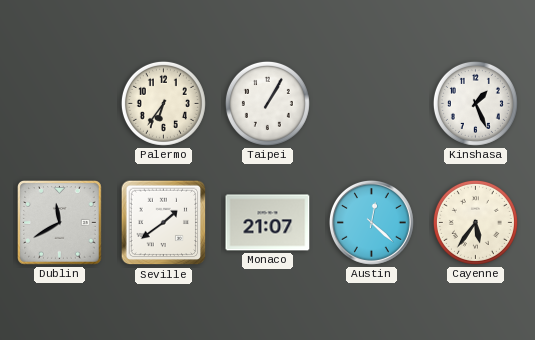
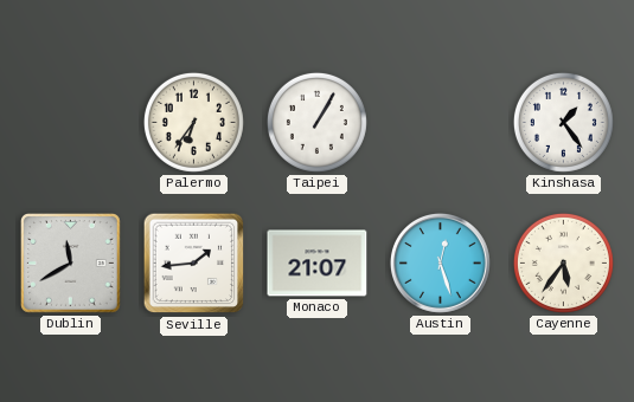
Kinshasa: 1:26 -> 1:24
Seville: 1:39 -> 1:44
Austin: 12:22 -> 12:27
